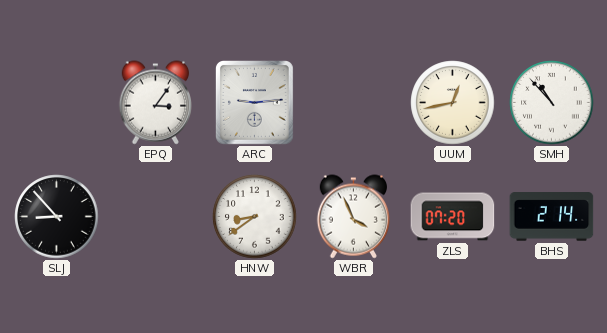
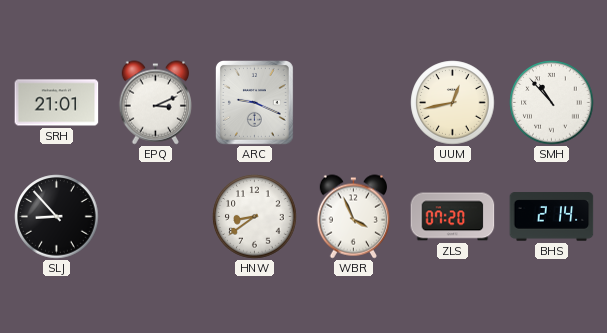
SRH: none -> 21:01
EPQ: 3:06 -> 3:11
ARC: 9:14 -> 9:19
